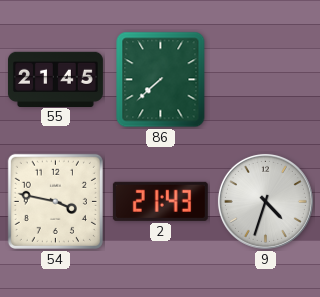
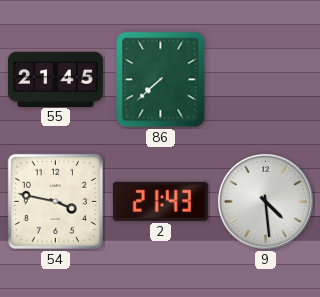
9: 4:33 -> 4:29
